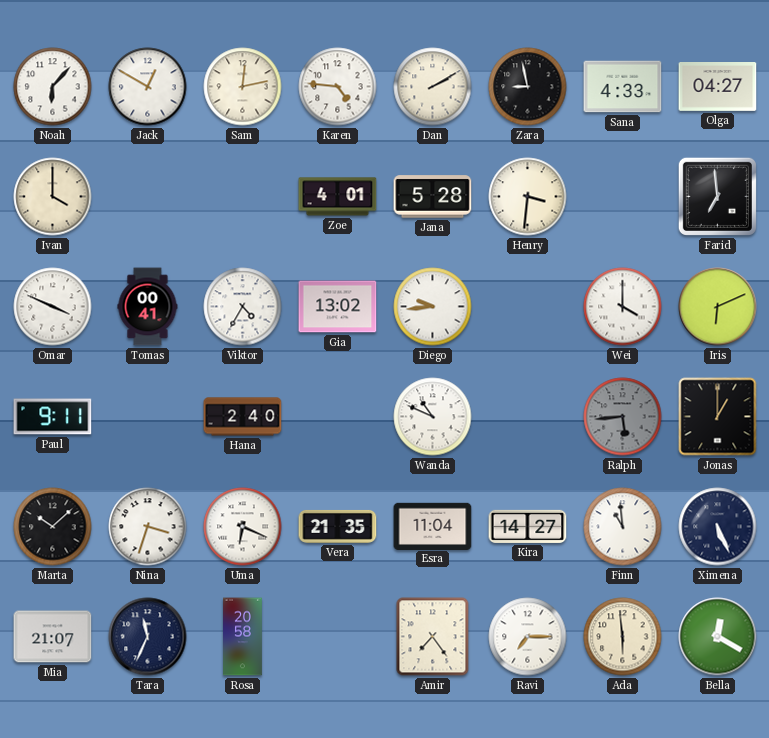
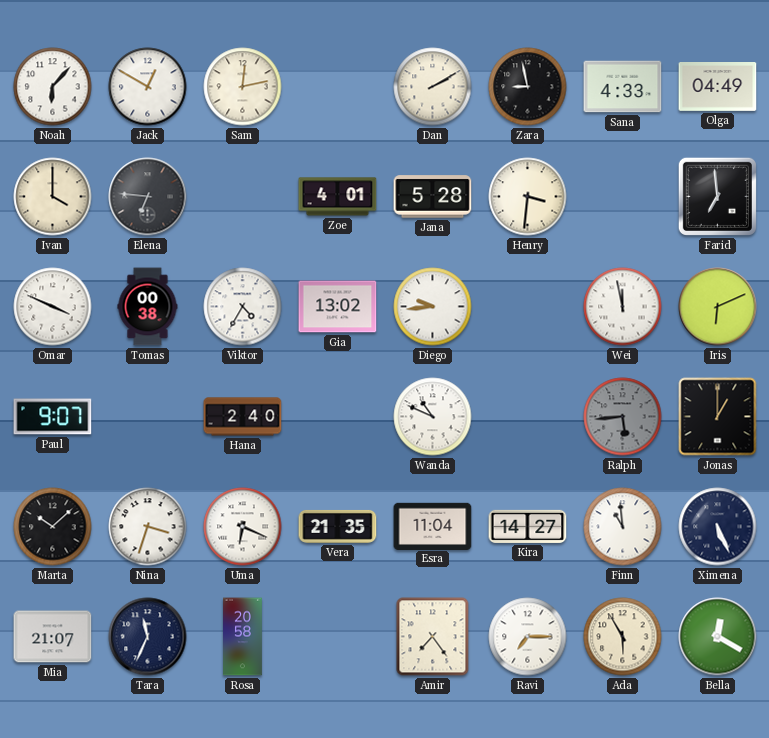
Karen: 4:46 -> none
Olga: 04:27 -> 04:49
Elena: none -> 6:46
Tomas: 00:41 -> 00:38
Wei: 4:00 -> 11:58
Paul: 9:11 -> 9:07
Ada: 5:59 -> 5:55
